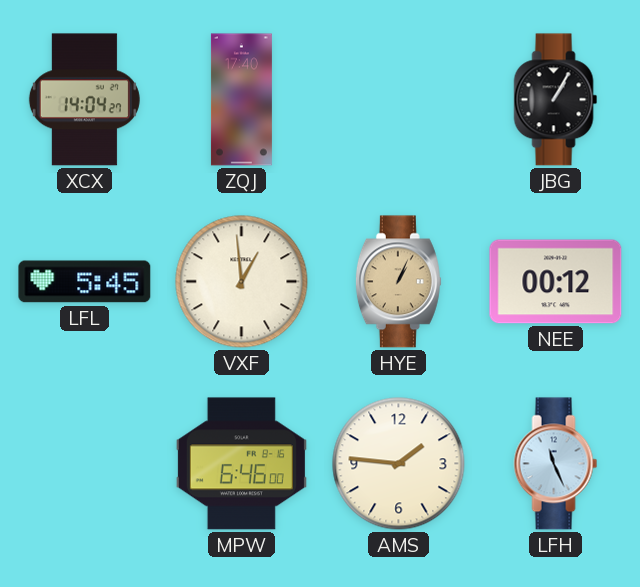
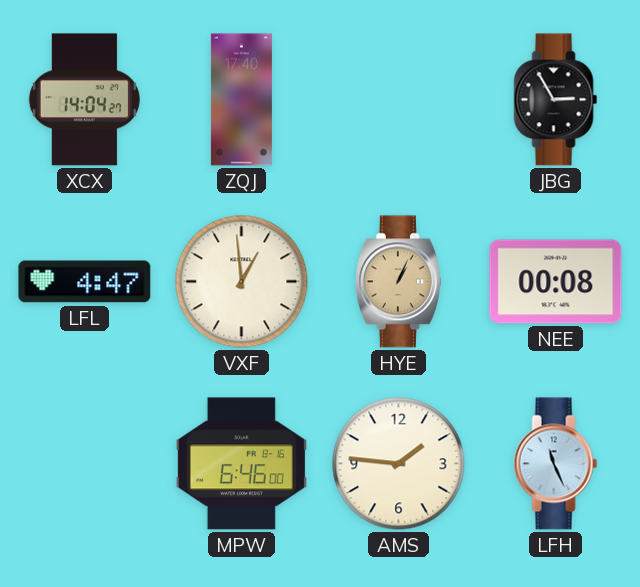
JBG: 1:05 -> 2:55
LFL: 5:45 -> 4:47
NEE: 00:12 -> 00:08
